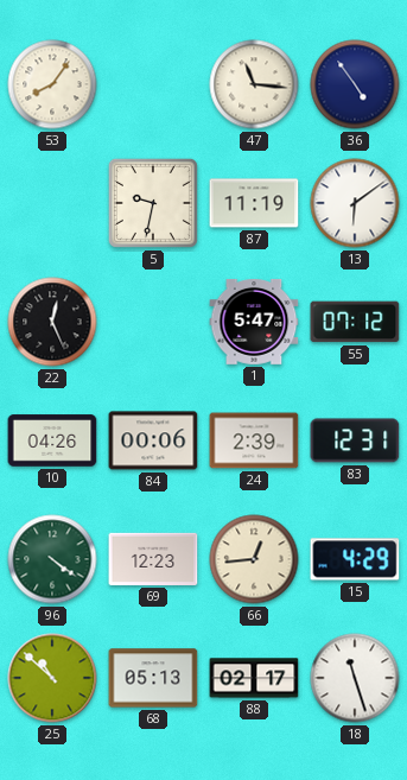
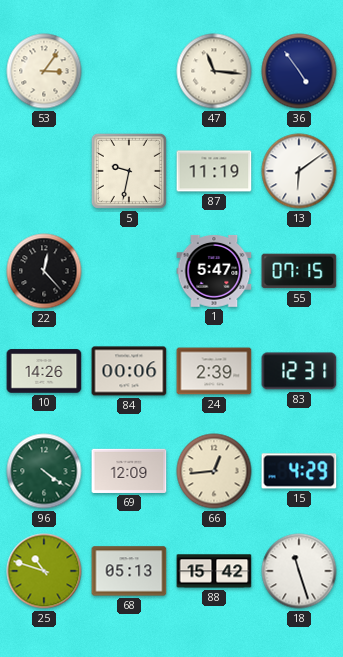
53: 8:06 -> 3:06
22: 12:26 -> 12:23
55: 07:12 -> 07:15
10: 04:26 -> 14:26
69: 12:23 -> 12:09
25: 10:52 -> 10:48
88: 02:17 -> 15:42
